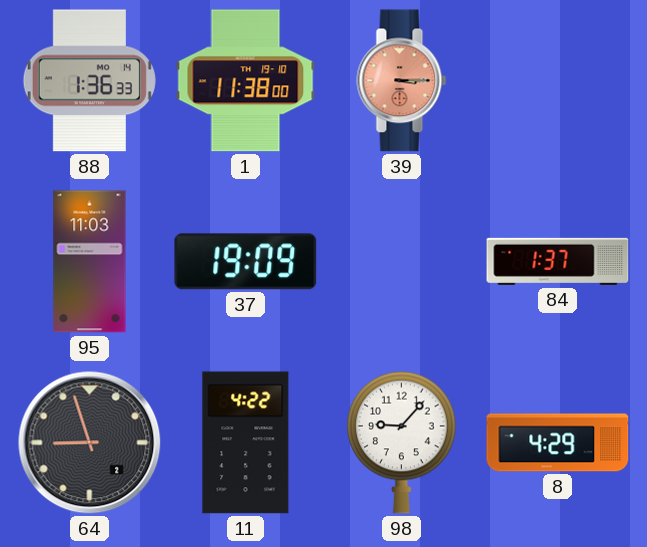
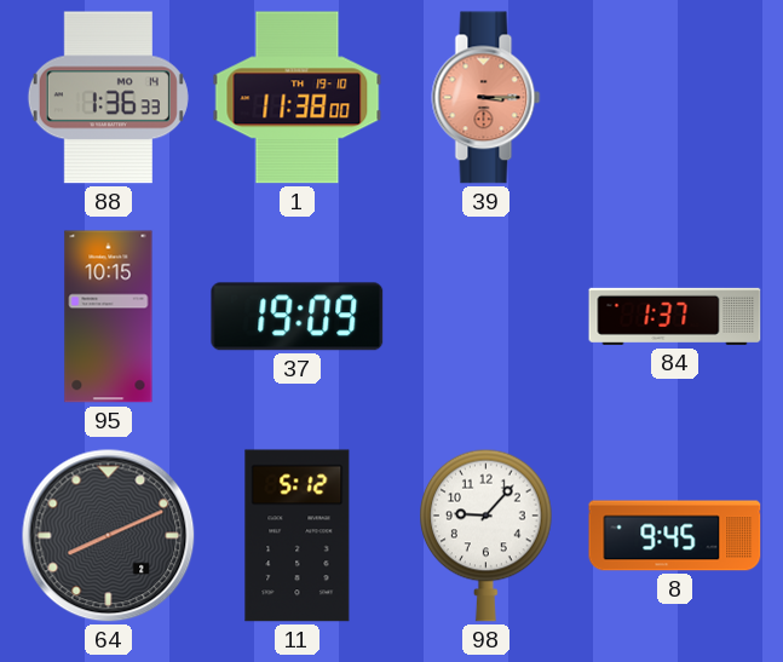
95: 11:03 -> 10:15
64: 8:57 -> 8:11
11: 4:22 -> 5:12
8: 4:29 -> 9:45
